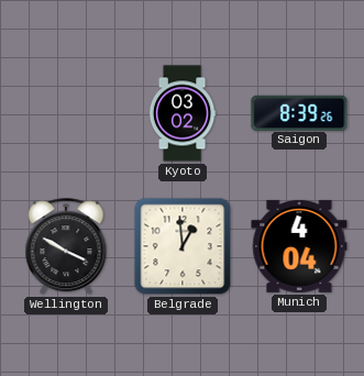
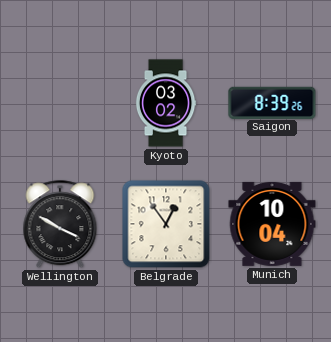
Belgrade: 12:59 -> 12:54
Munich: 4:04 -> 10:04
